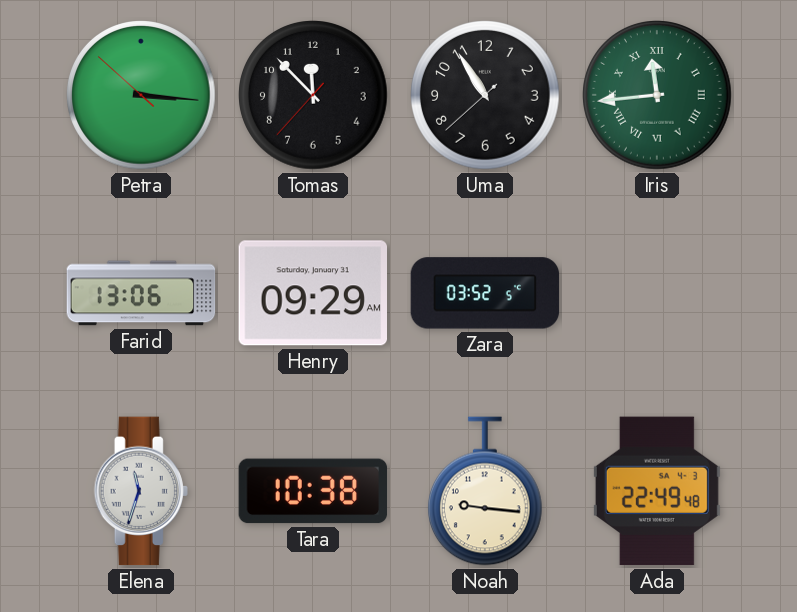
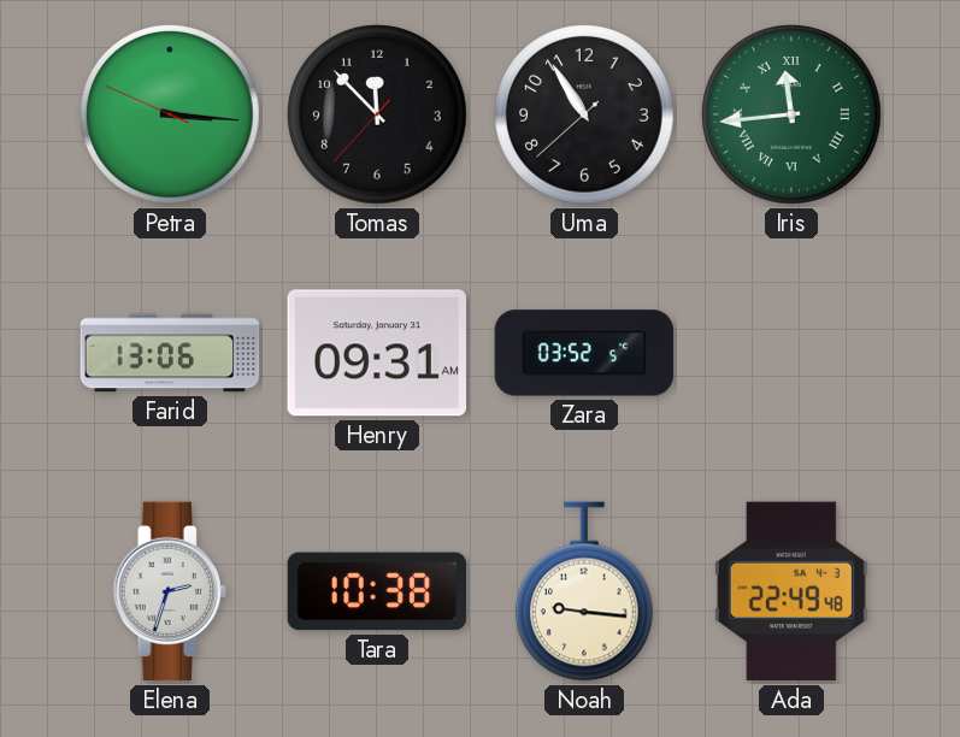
Petra: 3:15:52 -> 3:15:49
Henry: 09:29 -> 09:31
Elena: 11:33 -> 2:33
